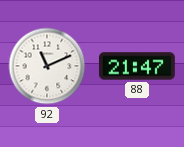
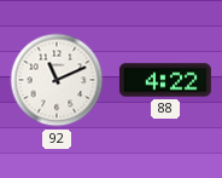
88: 21:47 -> 4:22
